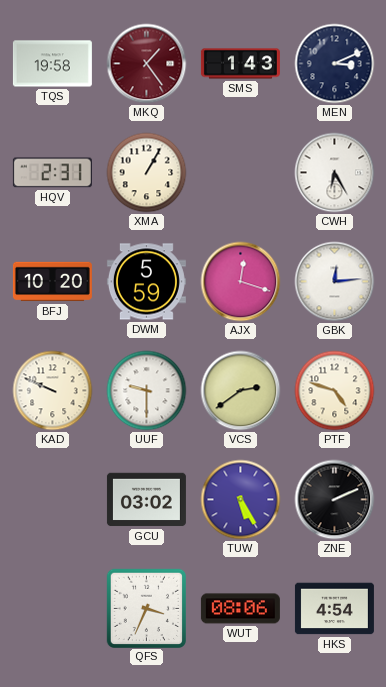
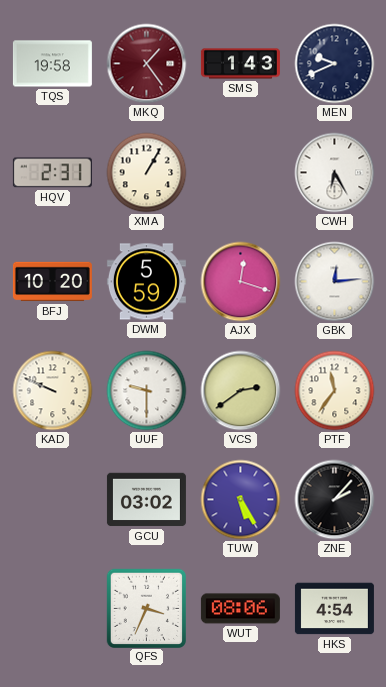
MEN: 3:11 -> 9:41
PTF: 4:48 -> 11:36
ZNE: 2:11 -> 2:07
